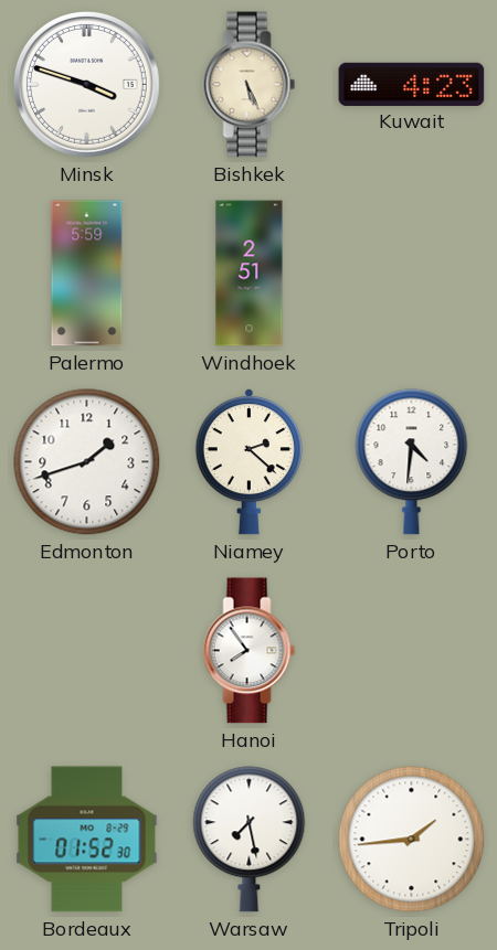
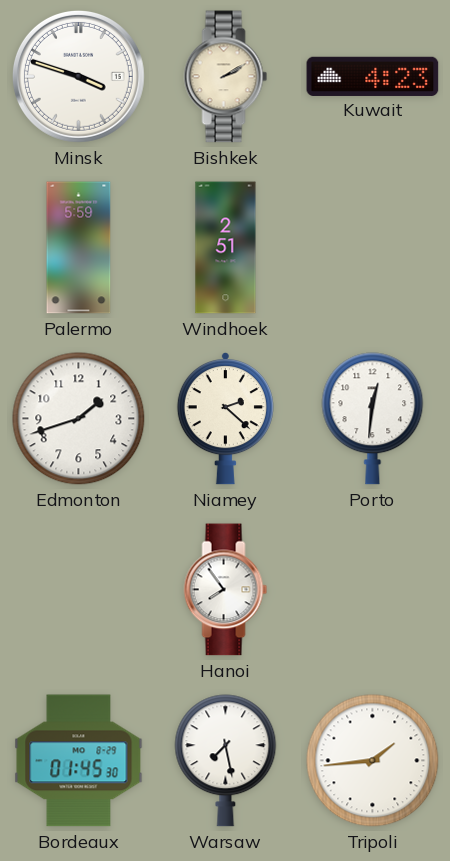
Bishkek: 5:26 -> 2:10
Porto: 4:31 -> 12:31
Bordeaux: 01:52 -> 01:45
